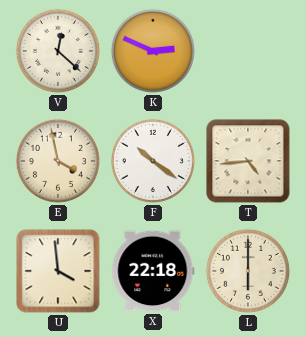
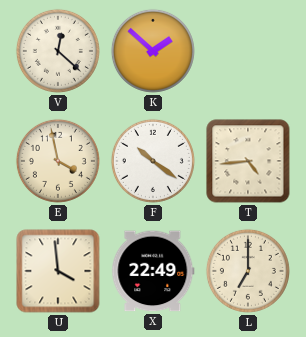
K: 2:49 -> 1:52
X: 22:18 -> 22:49
L: 6:00 -> 7:00
